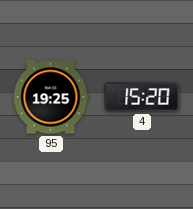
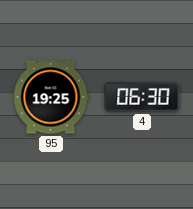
4: 15:20 -> 06:30
